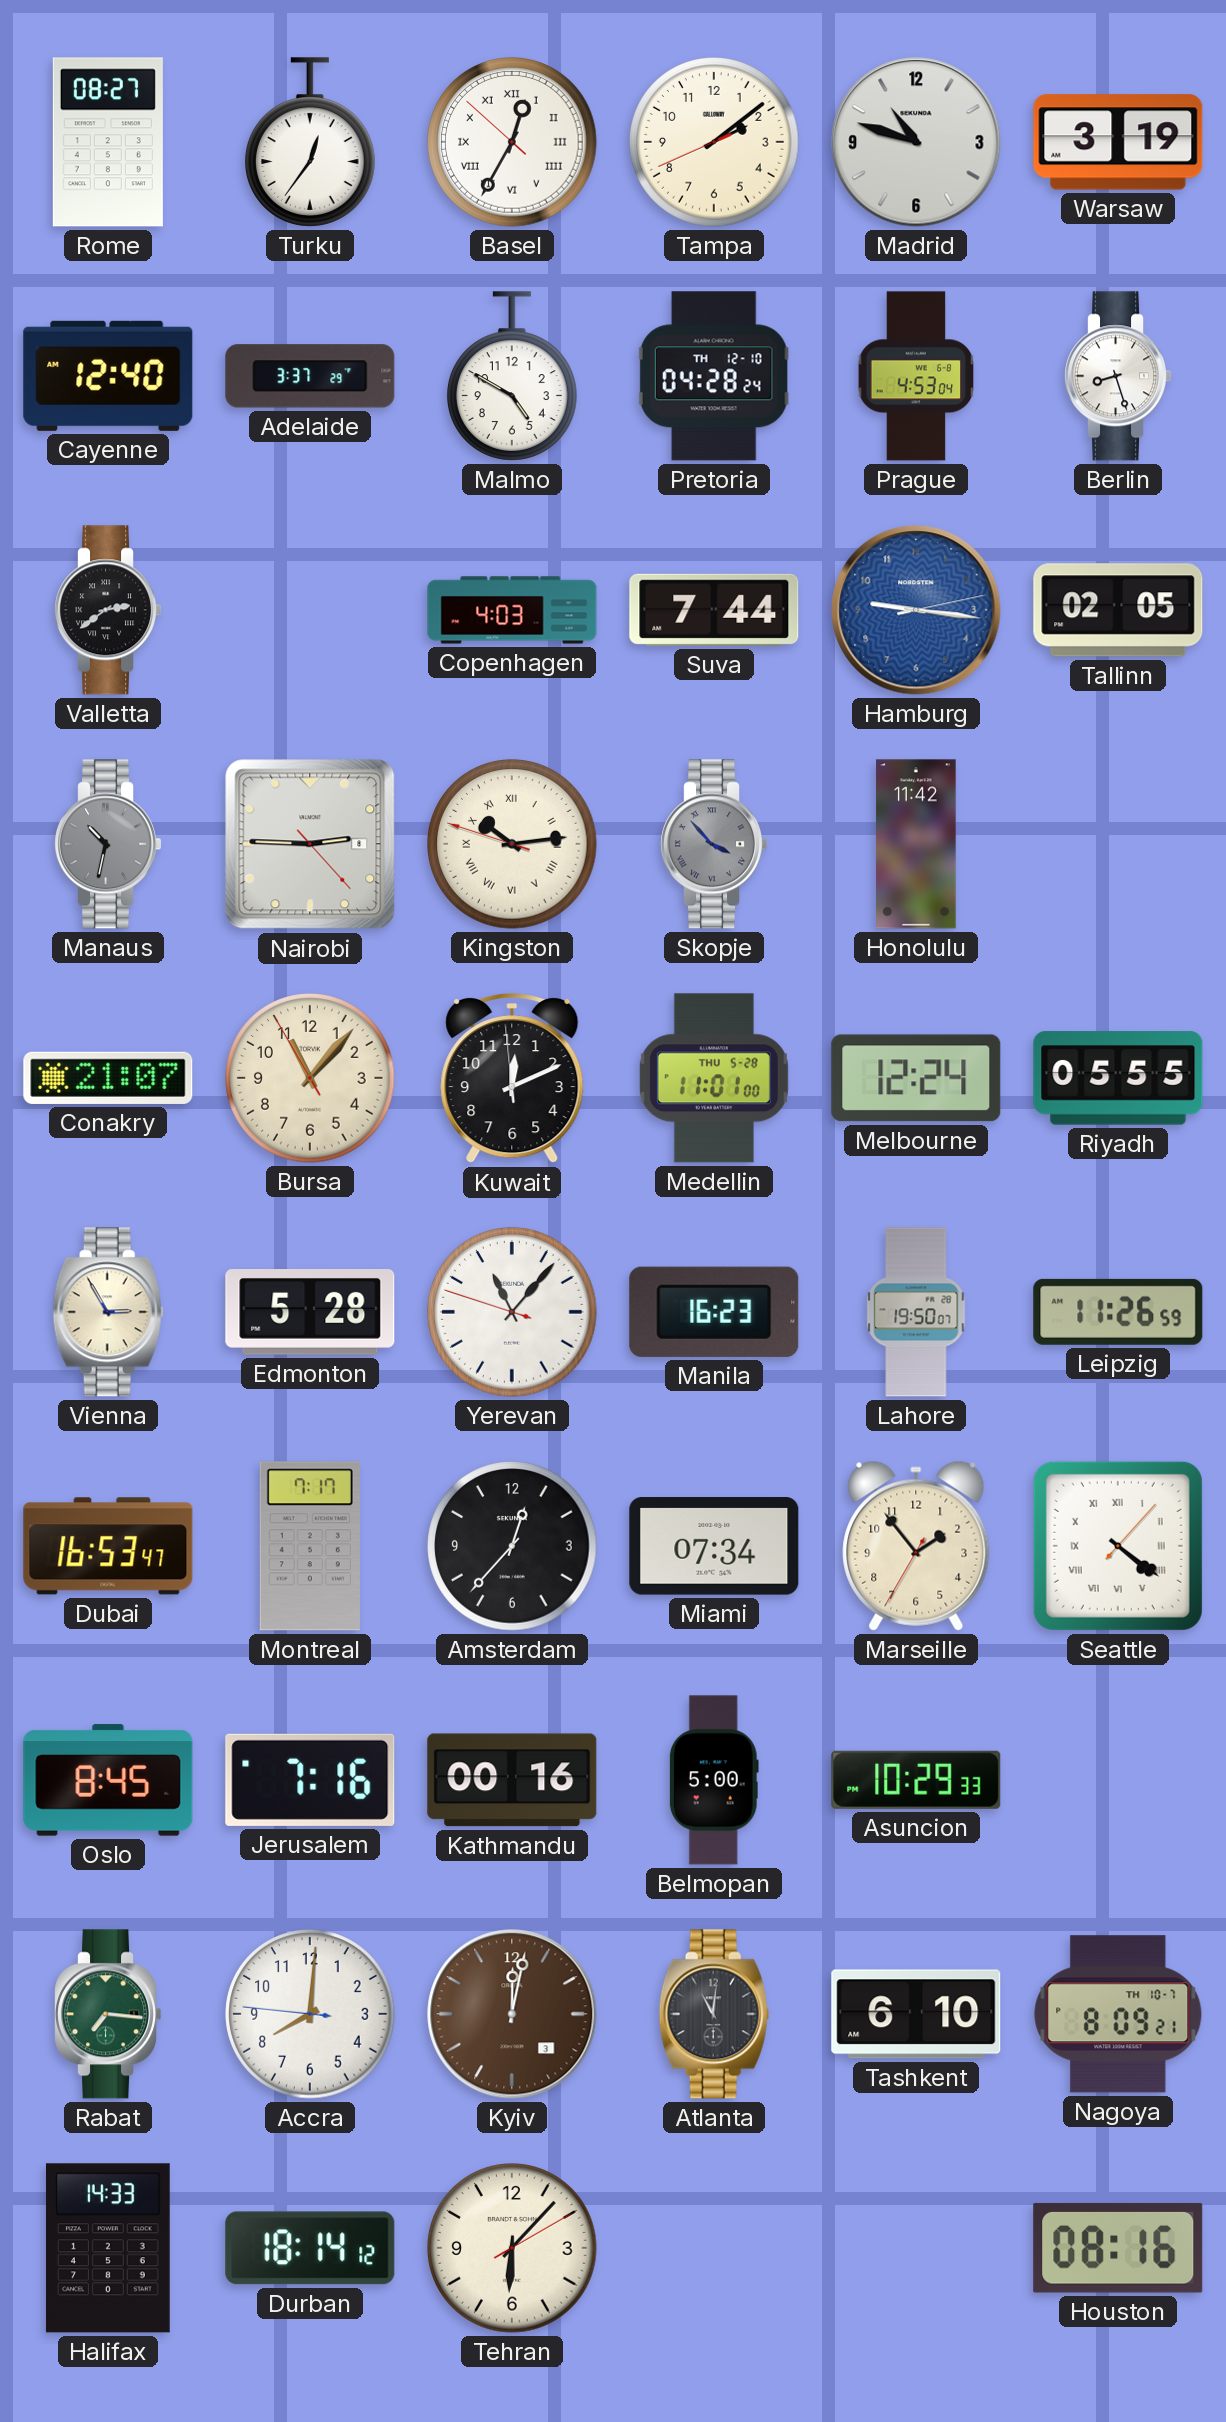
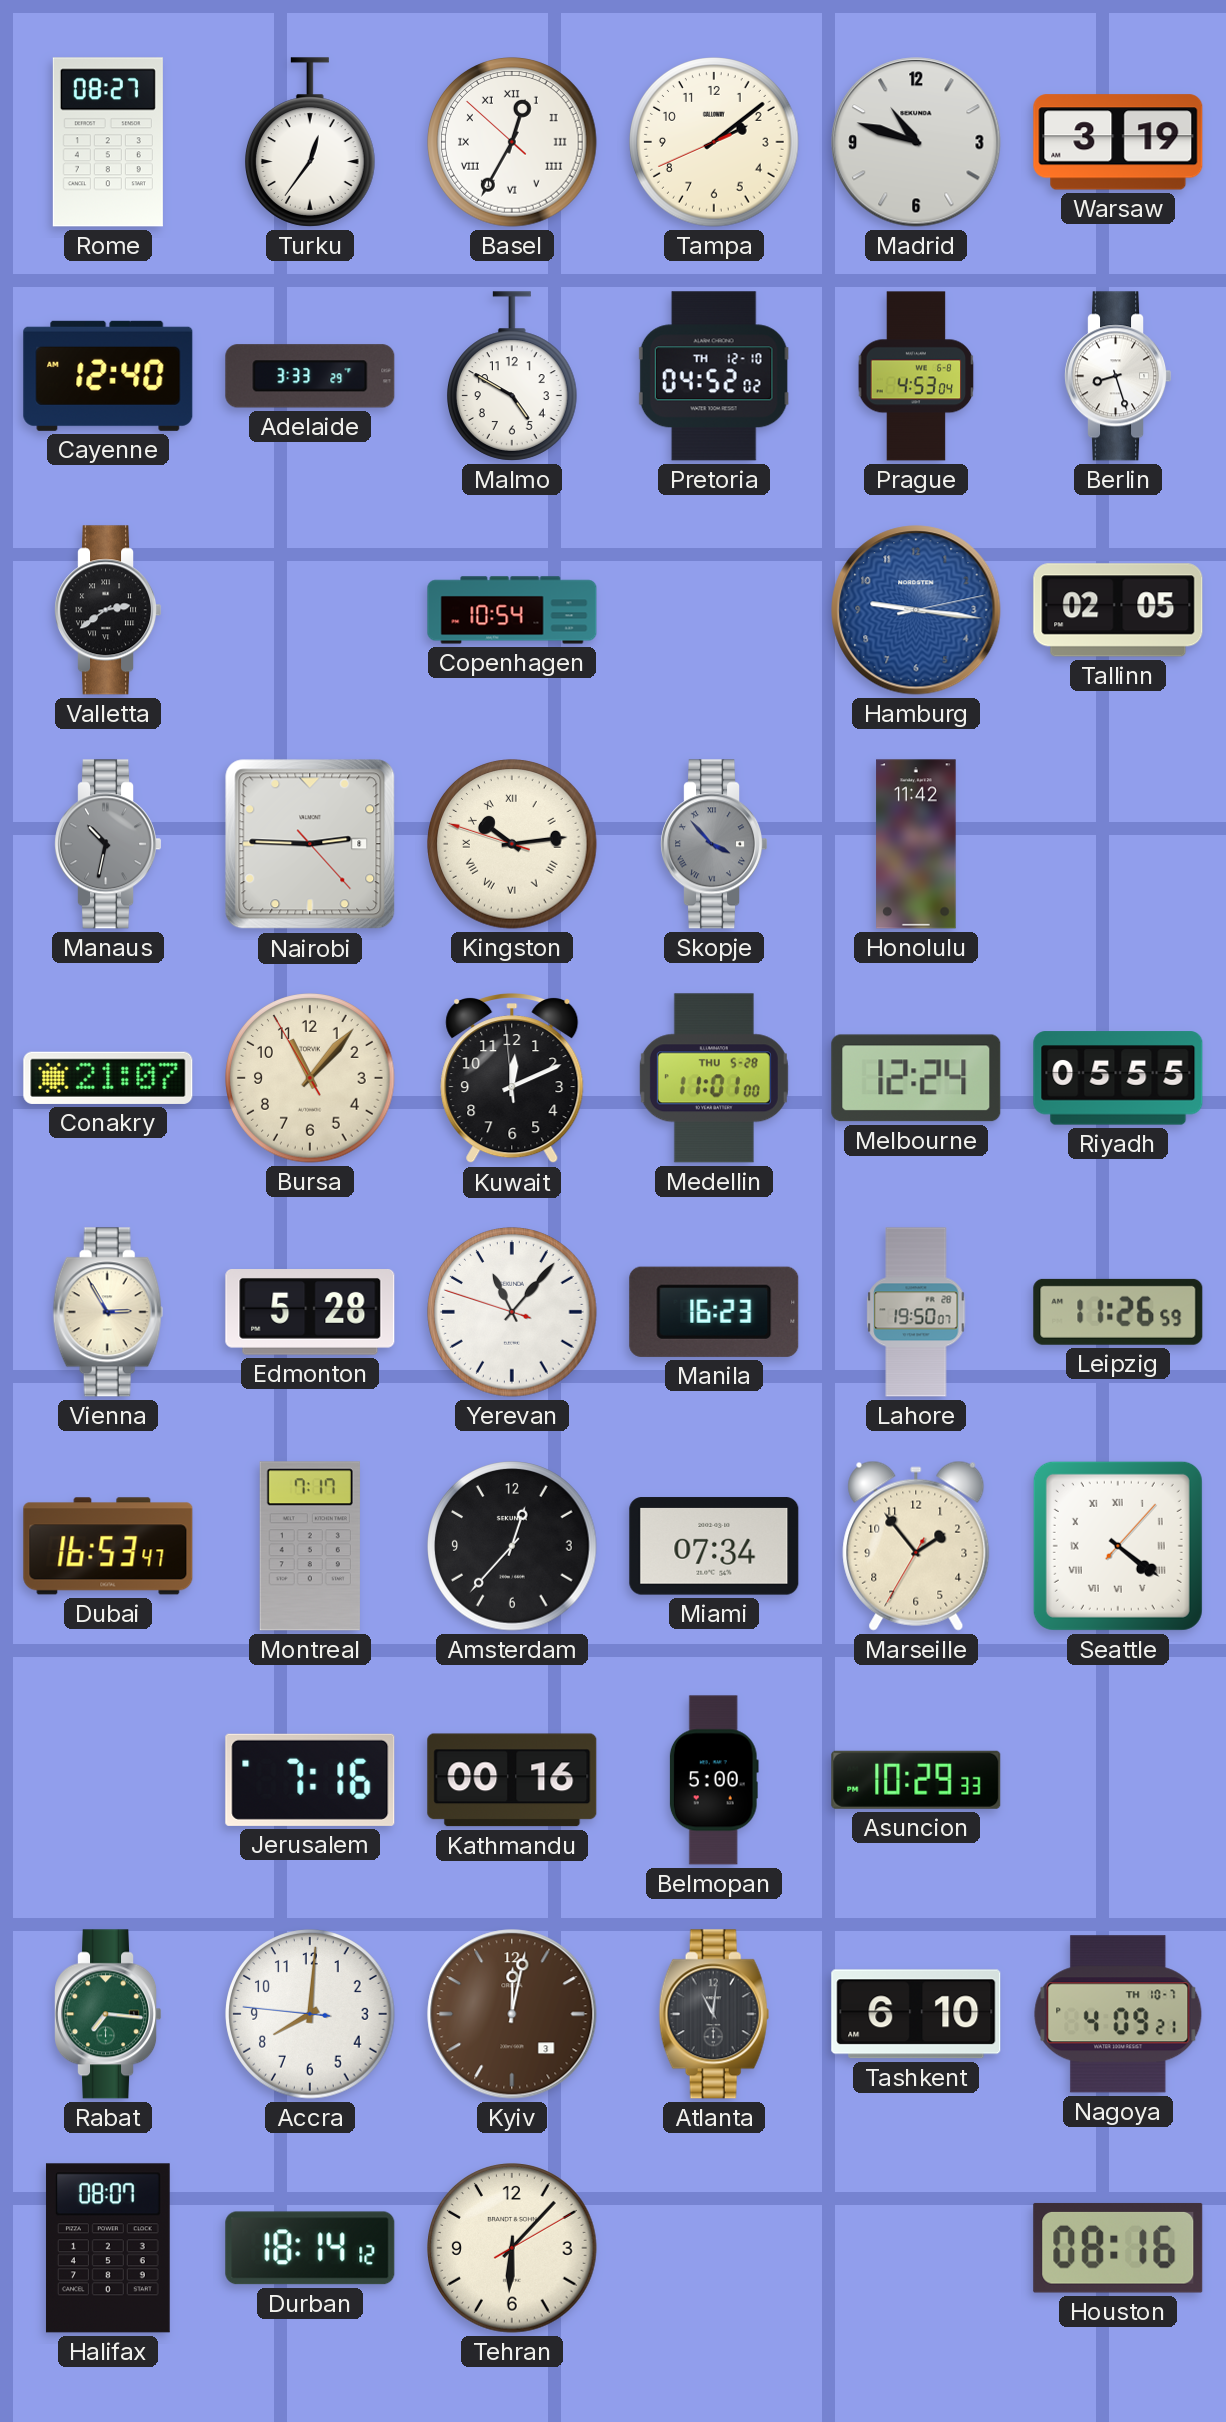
Adelaide: 3:37 -> 3:33
Pretoria: 04:28 -> 04:52
Copenhagen: 4:03 -> 10:54
Suva: 7:44 -> none
Oslo: 8:45 -> none
Nagoya: 8:09 -> 4:09
Halifax: 14:33 -> 08:07
